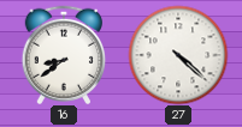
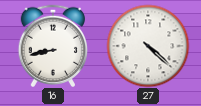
16: 8:39 -> 8:43
